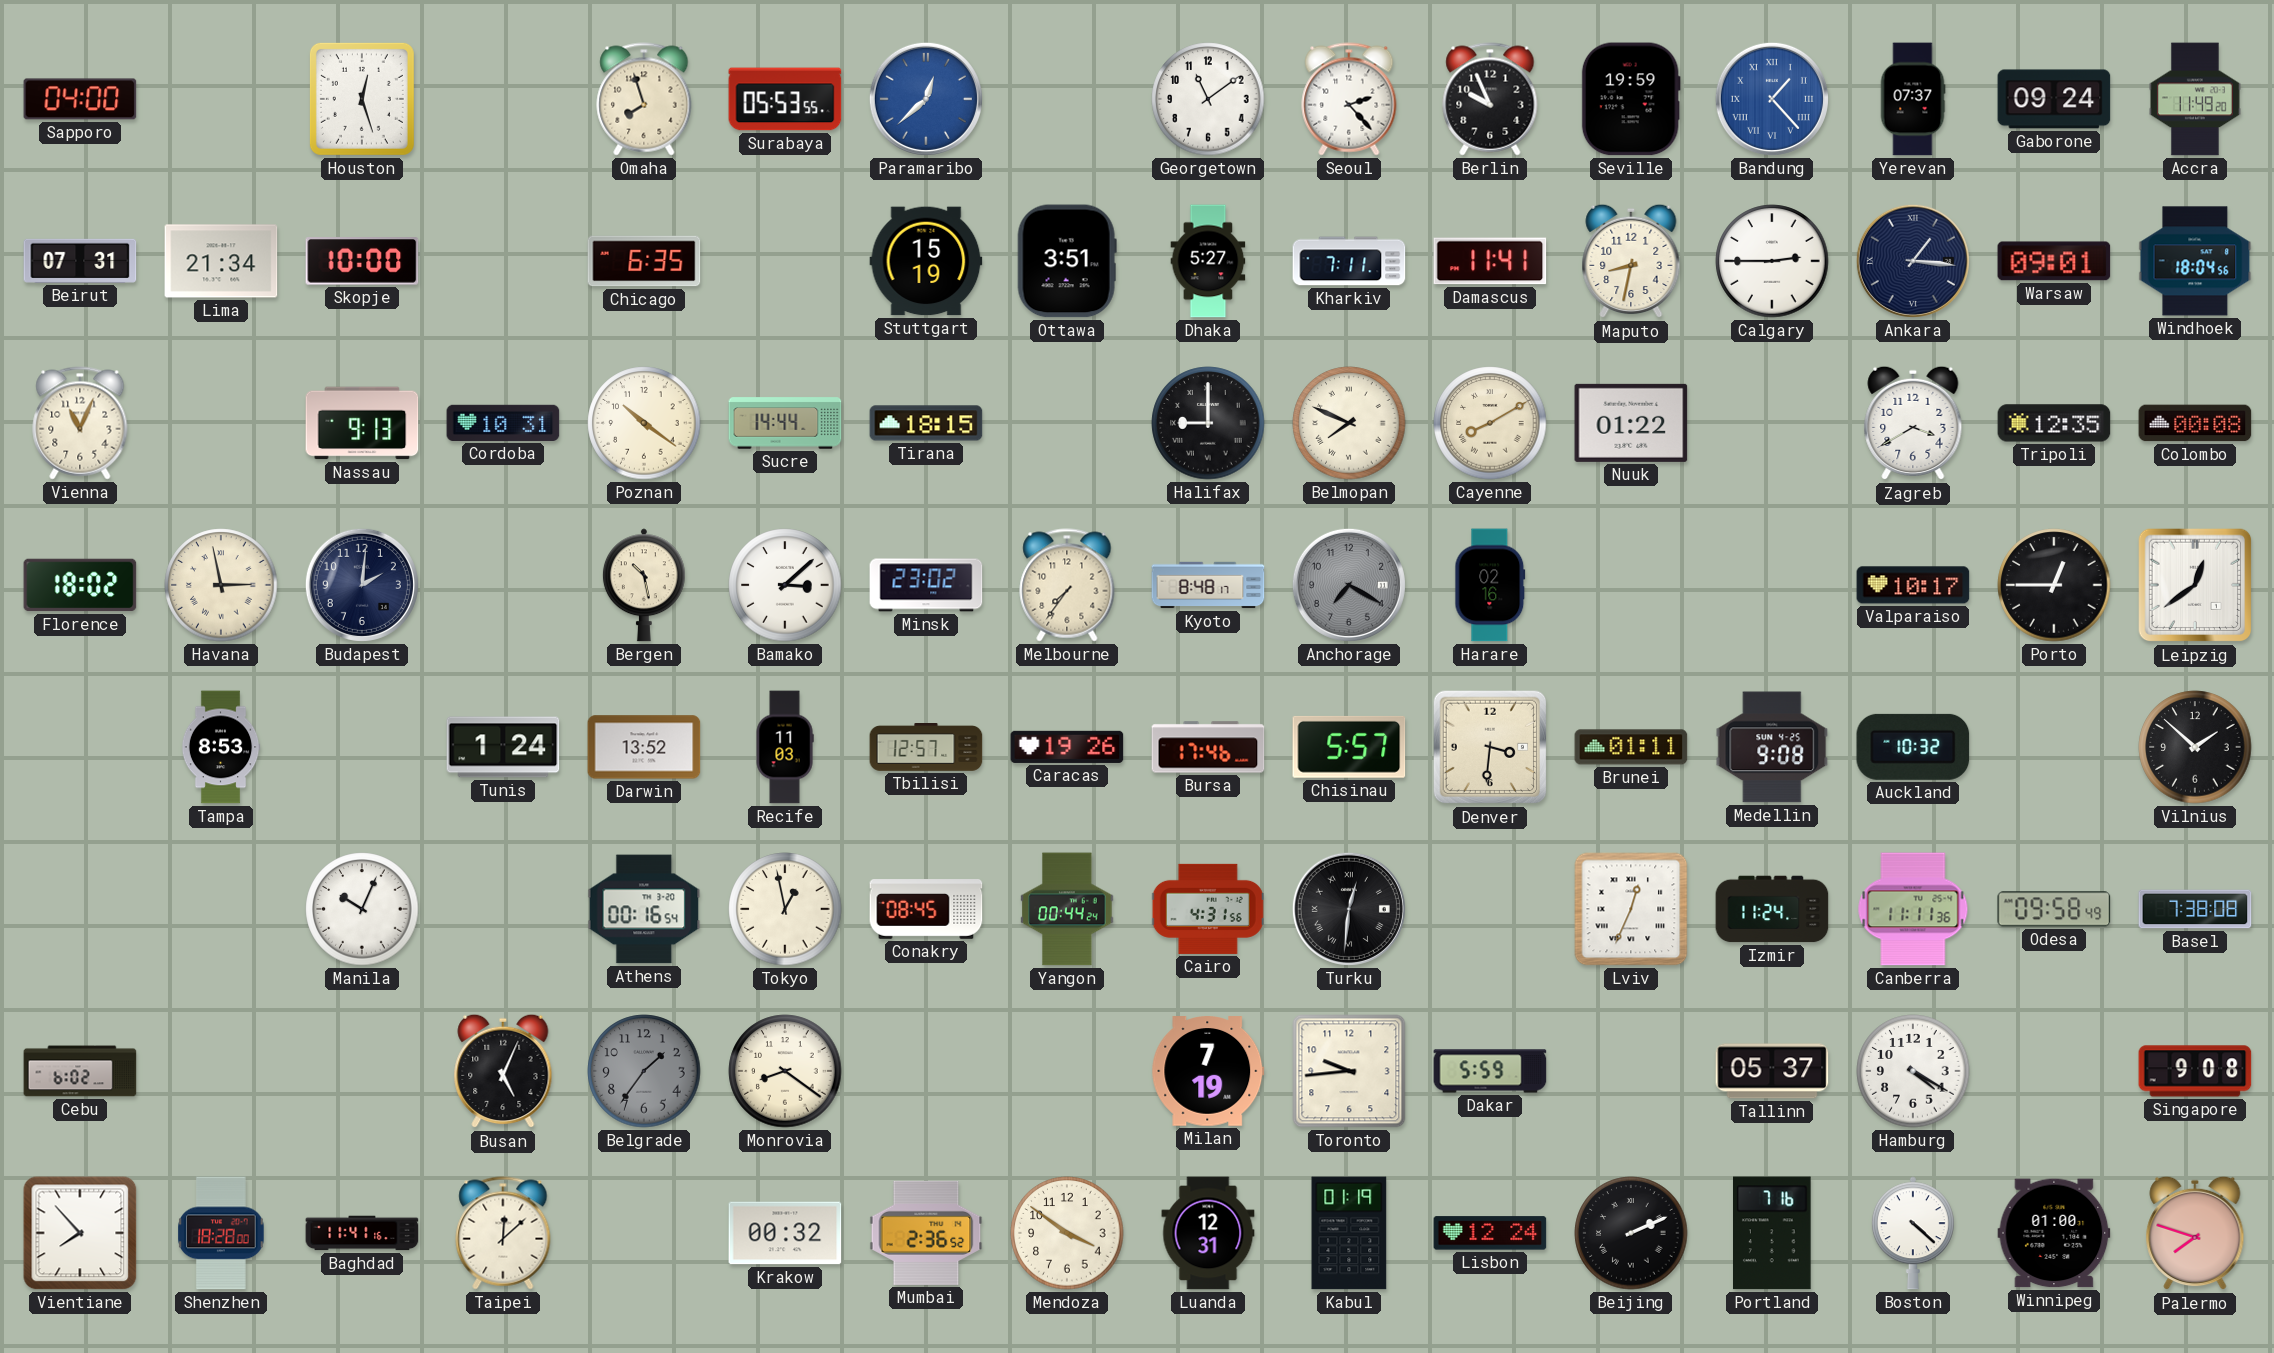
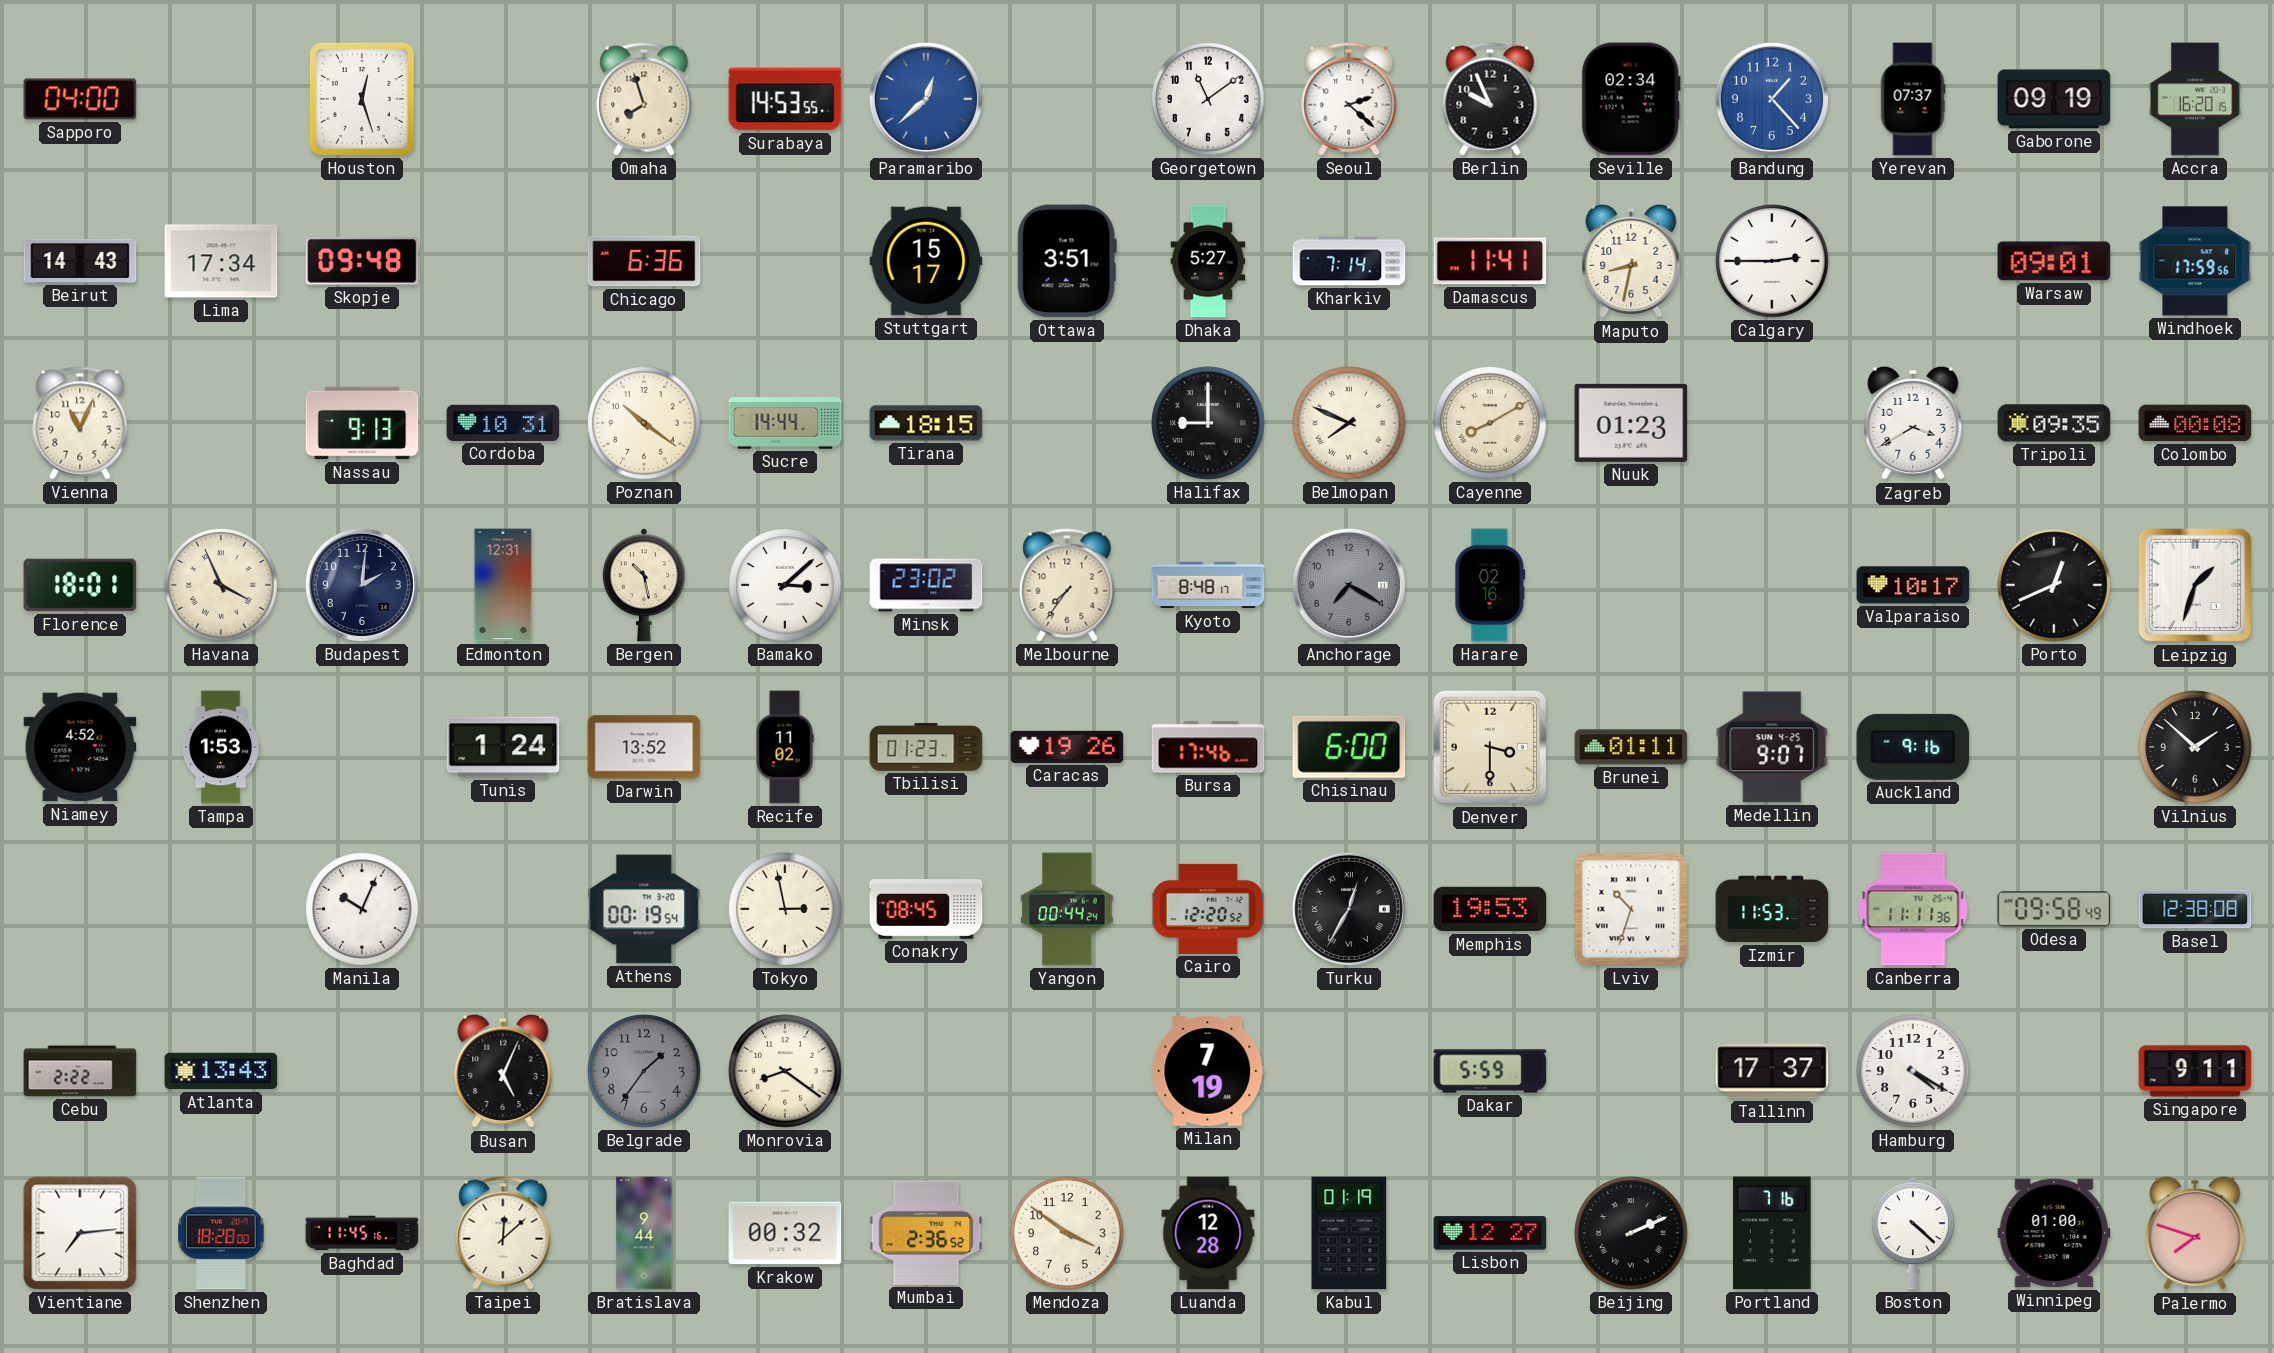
Surabaya: 05:53 -> 14:53
Seoul: 2:23 -> 2:22
Seville: 19:59 -> 02:34
Bandung numerals: Roman -> Arabic
Gaborone: 09:24 -> 09:19
Accra: 11:49 -> 16:20
Beirut: 07:31 -> 14:43
Lima: 21:34 -> 17:34
Skopje: 10:00 -> 09:48
Chicago: 6:35 -> 6:36
Stuttgart: 15:19 -> 15:17
Kharkiv: 7:11 -> 7:14
Ankara: 1:16 -> none
Windhoek: 18:04 -> 17:59
Nuuk: 01:22 -> 01:23
Tripoli: 12:35 -> 09:35
Florence: 18:02 -> 18:01
Havana: 2:58 -> 3:56
Edmonton: none -> 12:31
Porto: 12:45 -> 12:41
Leipzig: 12:39 -> 1:33
Niamey: none -> 4:52
Tampa: 8:53 -> 1:53
Recife: 11:03 -> 11:02
Tbilisi: 12:57 -> 01:23
Chisinau: 5:57 -> 6:00
Denver: 3:31 -> 3:30
Medellin: 9:08 -> 9:07
Auckland: 10:32 -> 9:16
Athens: 00:16 -> 00:19
Tokyo: 12:58 -> 2:58
Cairo: 4:31 -> 12:20
Turku: 12:31 -> 12:35
Memphis: none -> 19:53
Lviv: 12:34 -> 10:33
Izmir: 11:24 -> 11:53
Basel: 7:38 -> 12:38
Cebu: 6:02 -> 2:22
Atlanta: none -> 13:43
Toronto: 9:44 -> none
Tallinn: 05:37 -> 17:37
Singapore: 9:08 -> 9:11
Vientiane: 7:53 -> 7:14
Baghdad: 11:41 -> 11:45
Bratislava: none -> 9:44
Luanda: 12:31 -> 12:28
Lisbon: 12:24 -> 12:27
